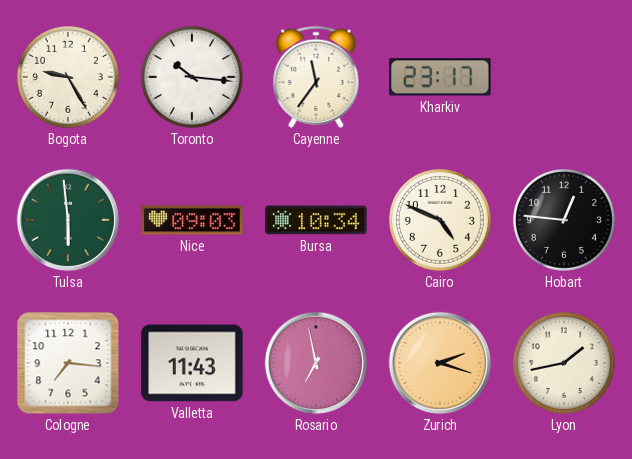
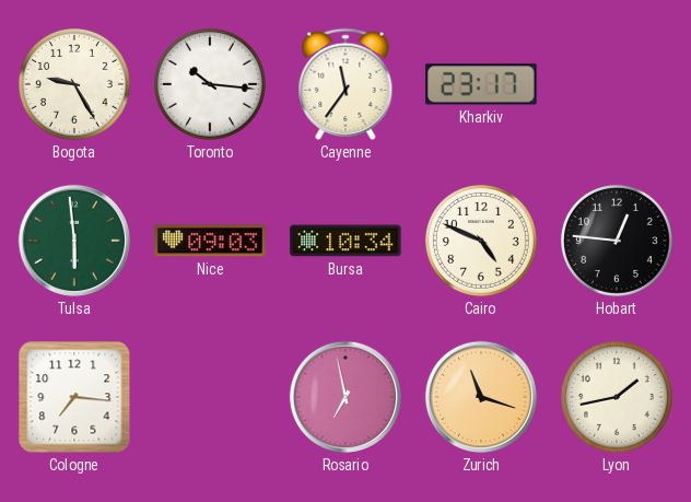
Valletta: 11:43 -> none
Zurich: 2:18 -> 11:18
